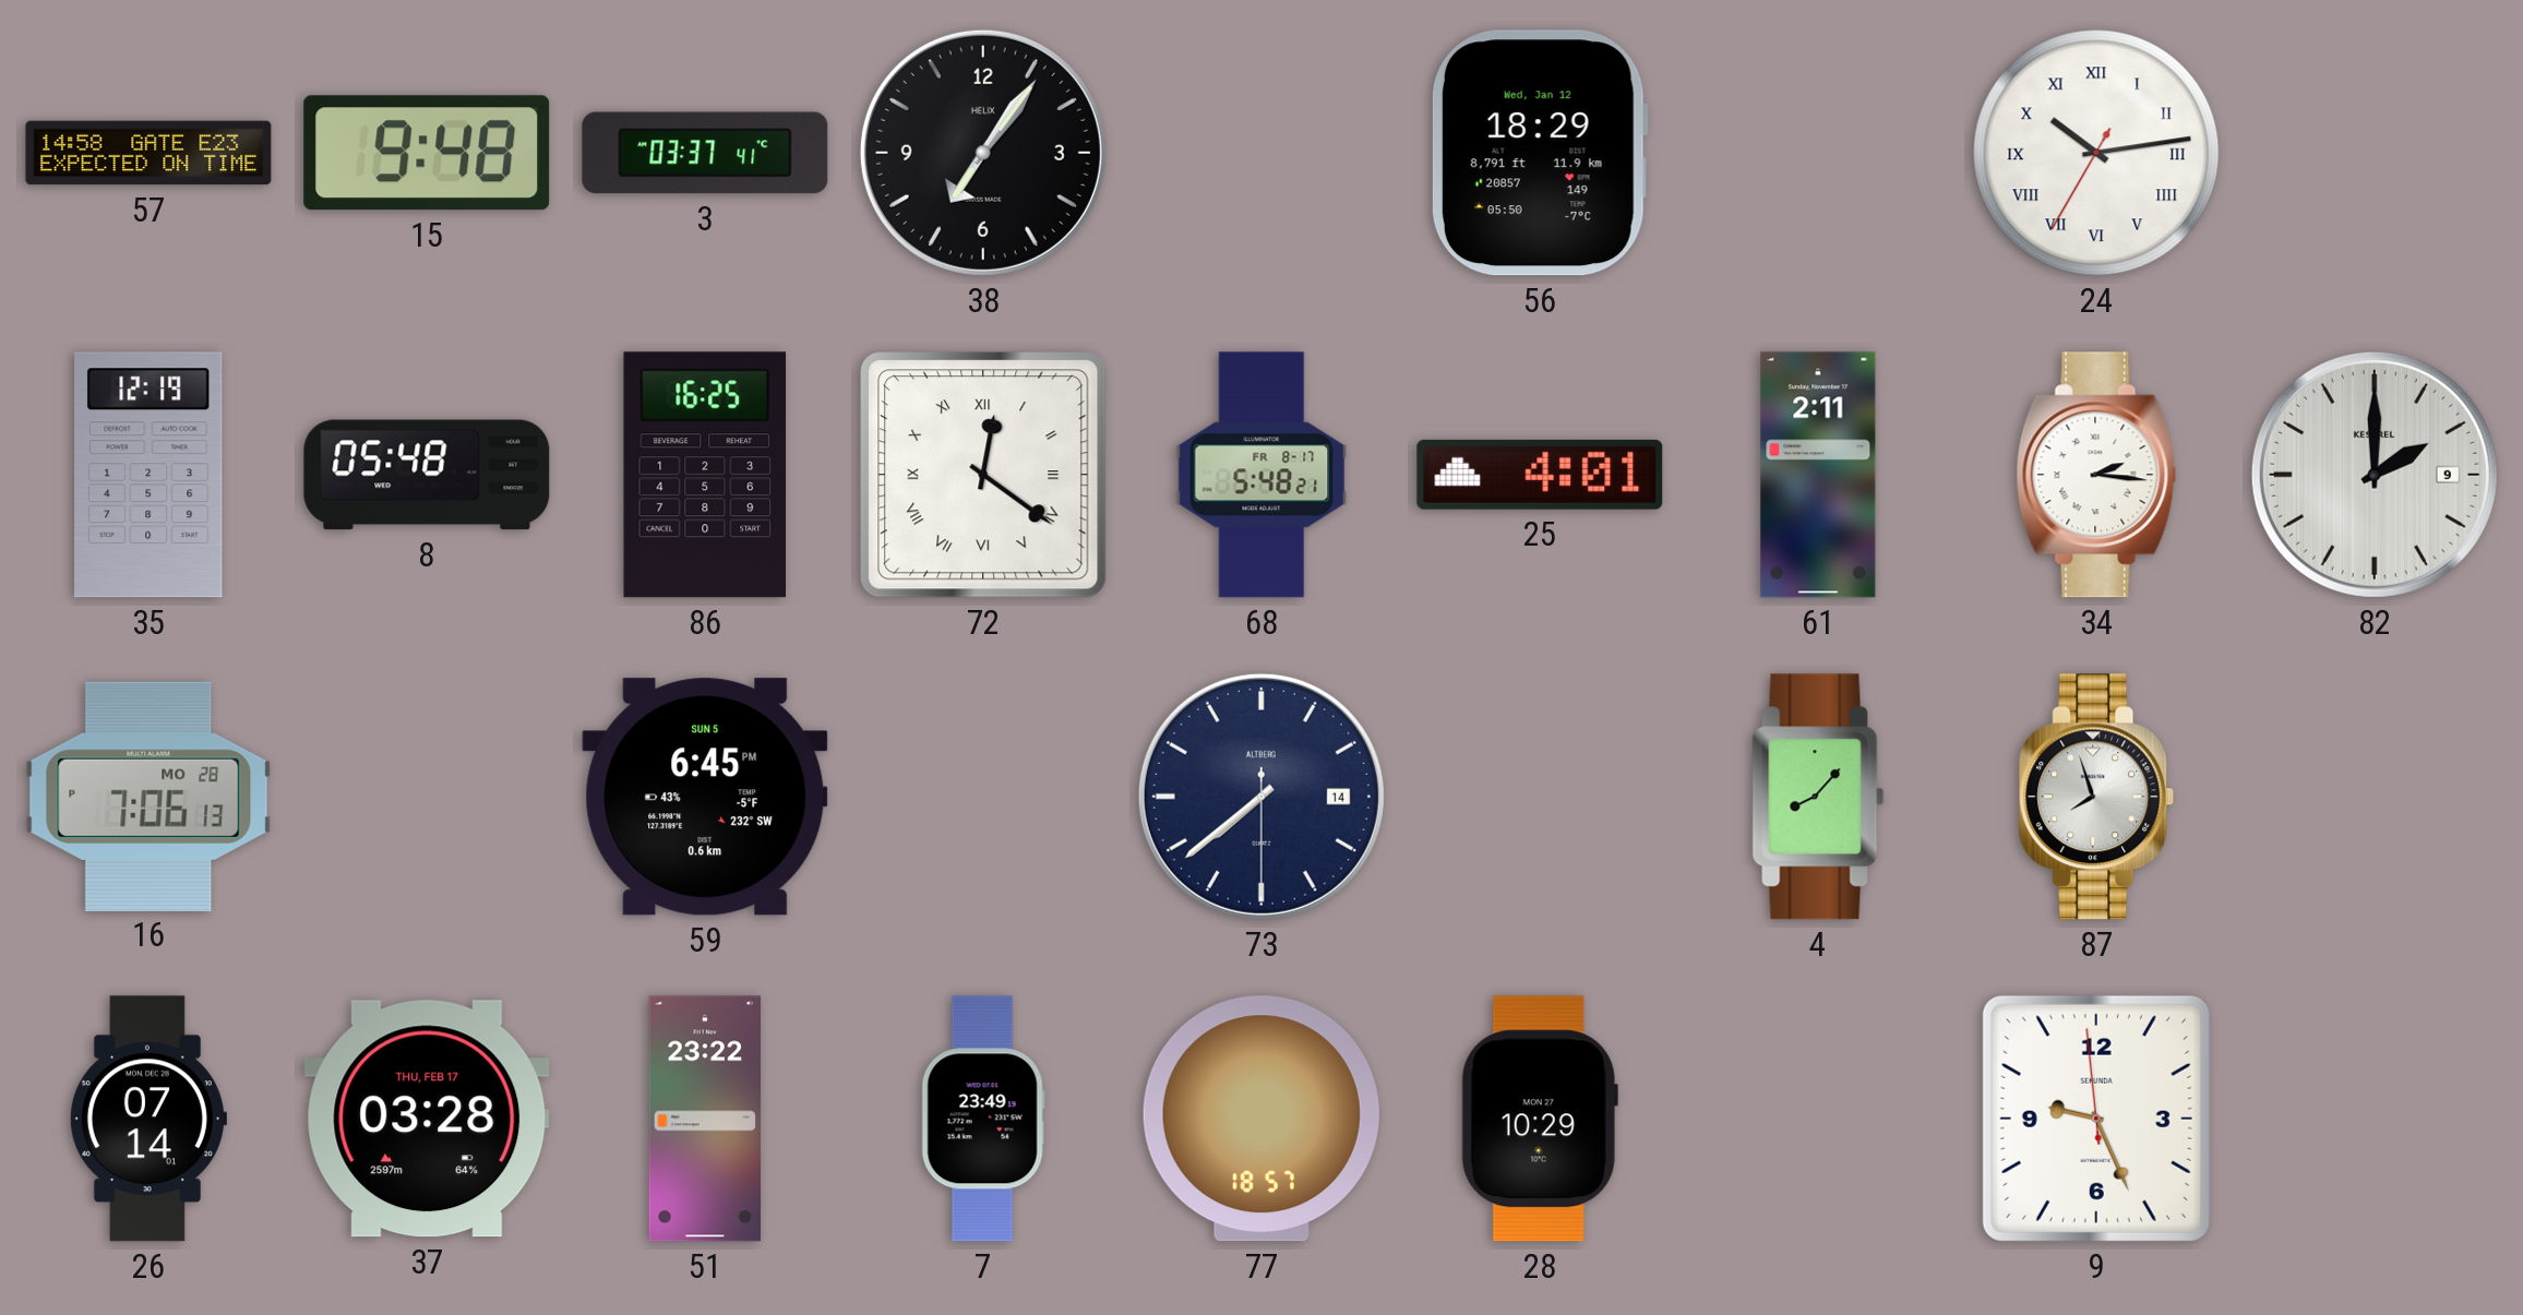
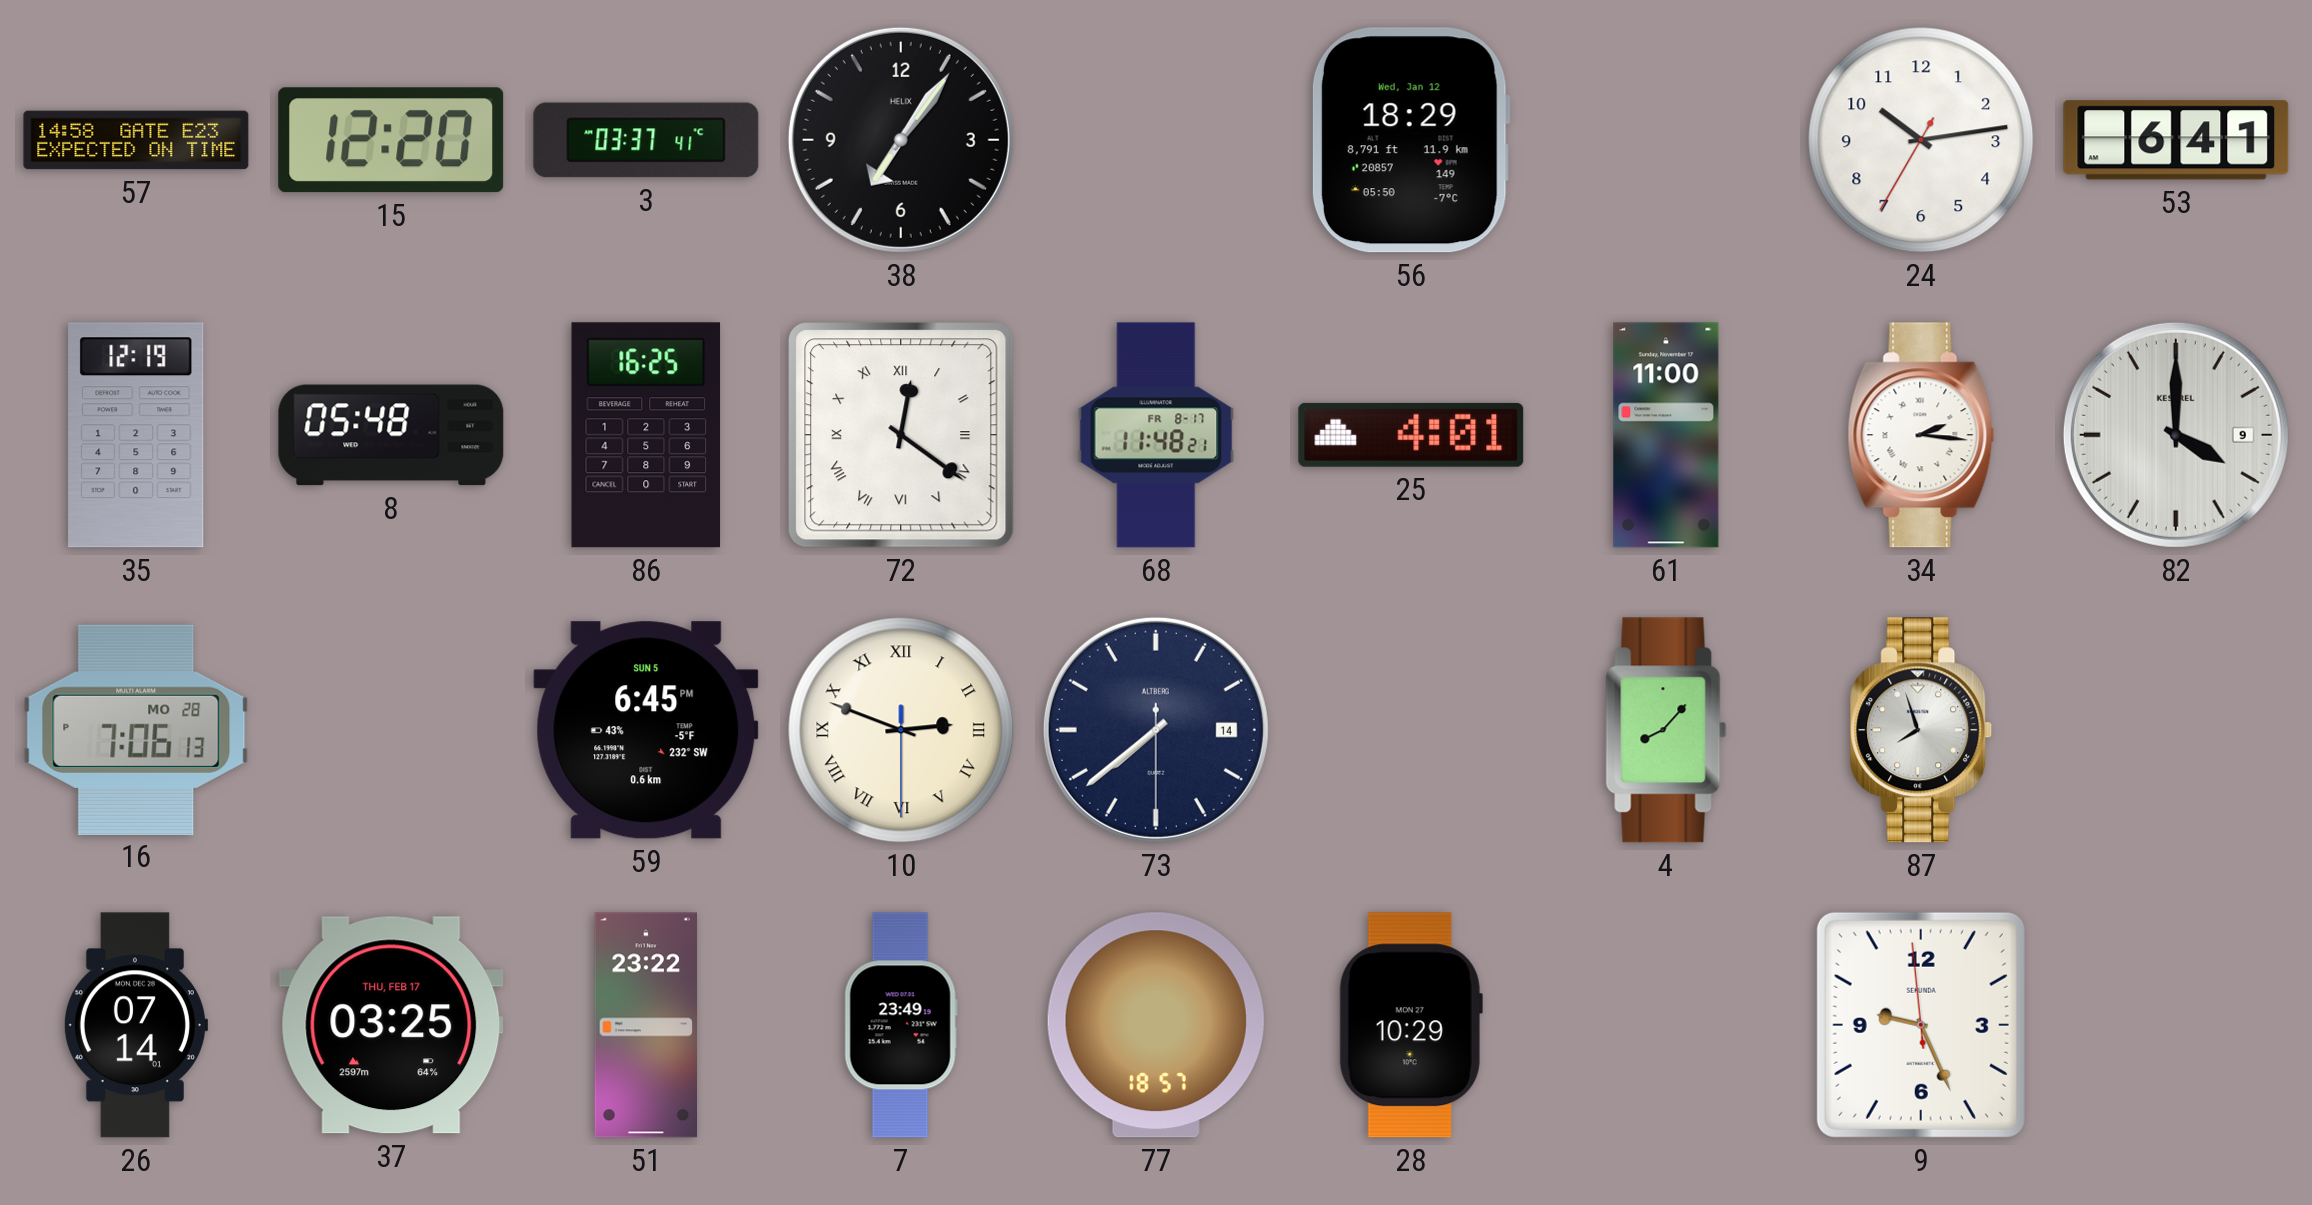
15: 9:48 -> 12:20
24 numerals: Roman -> Arabic
53: none -> 6:41
68: 5:48 -> 11:48
61: 2:11 -> 11:00
82: 2:00 -> 4:00
10: none -> 2:48
37: 03:28 -> 03:25
